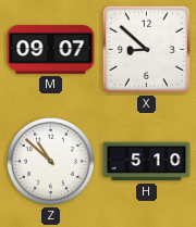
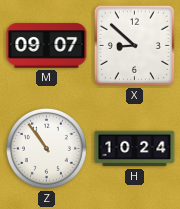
Z: 10:52 -> 10:54
H: 5:10 -> 10:24
